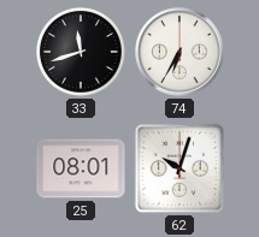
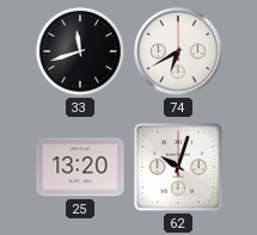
74: 6:35 -> 6:40
25: 08:01 -> 13:20
